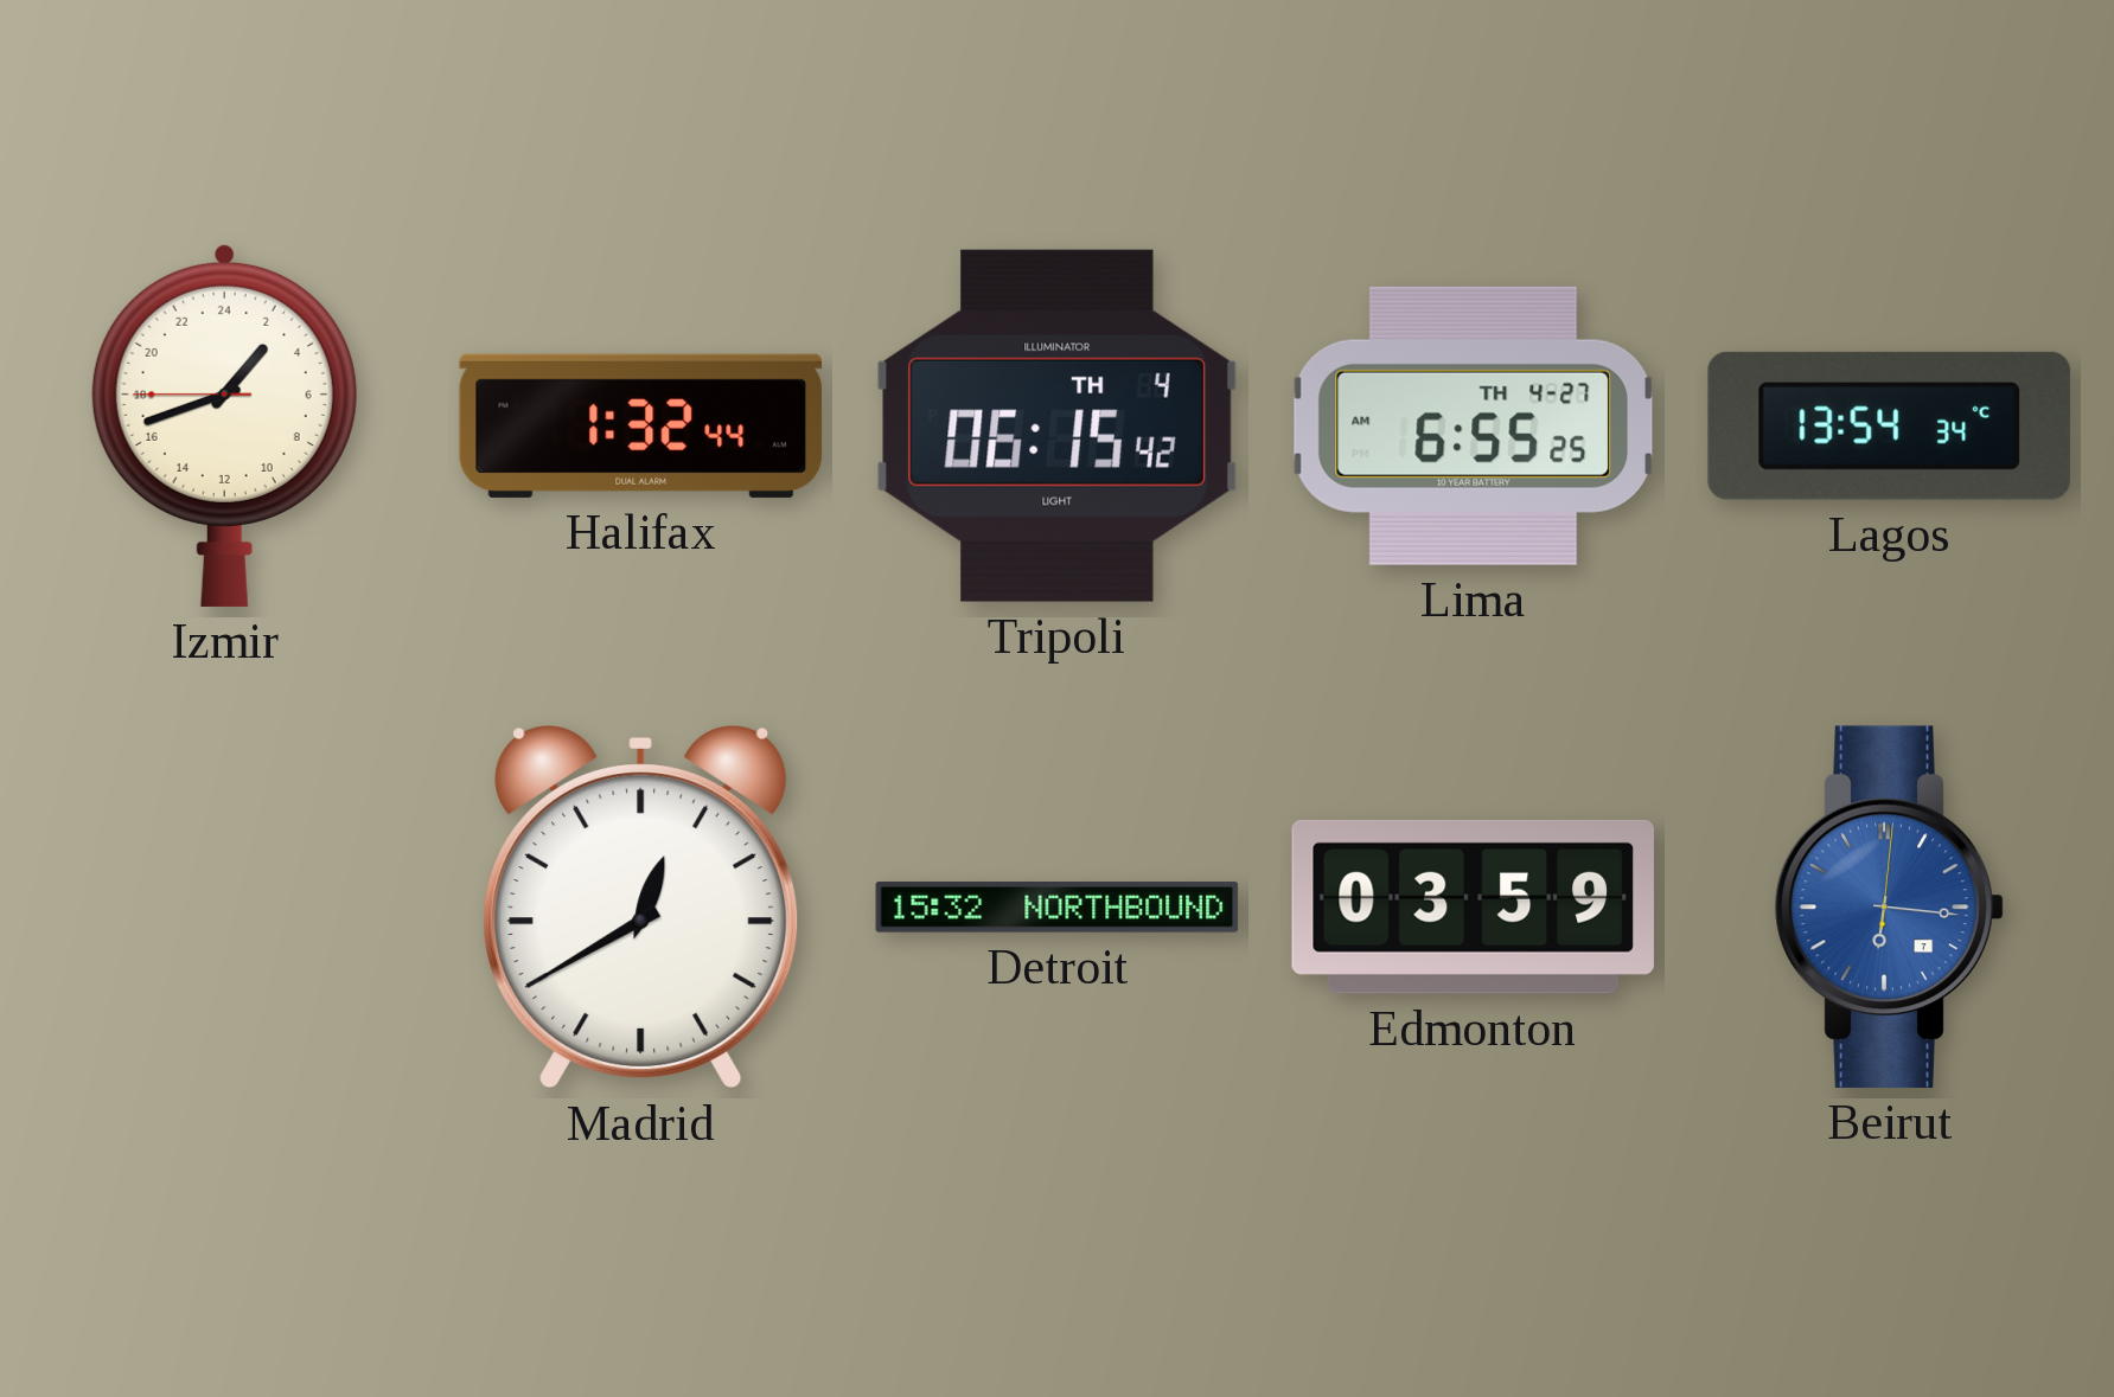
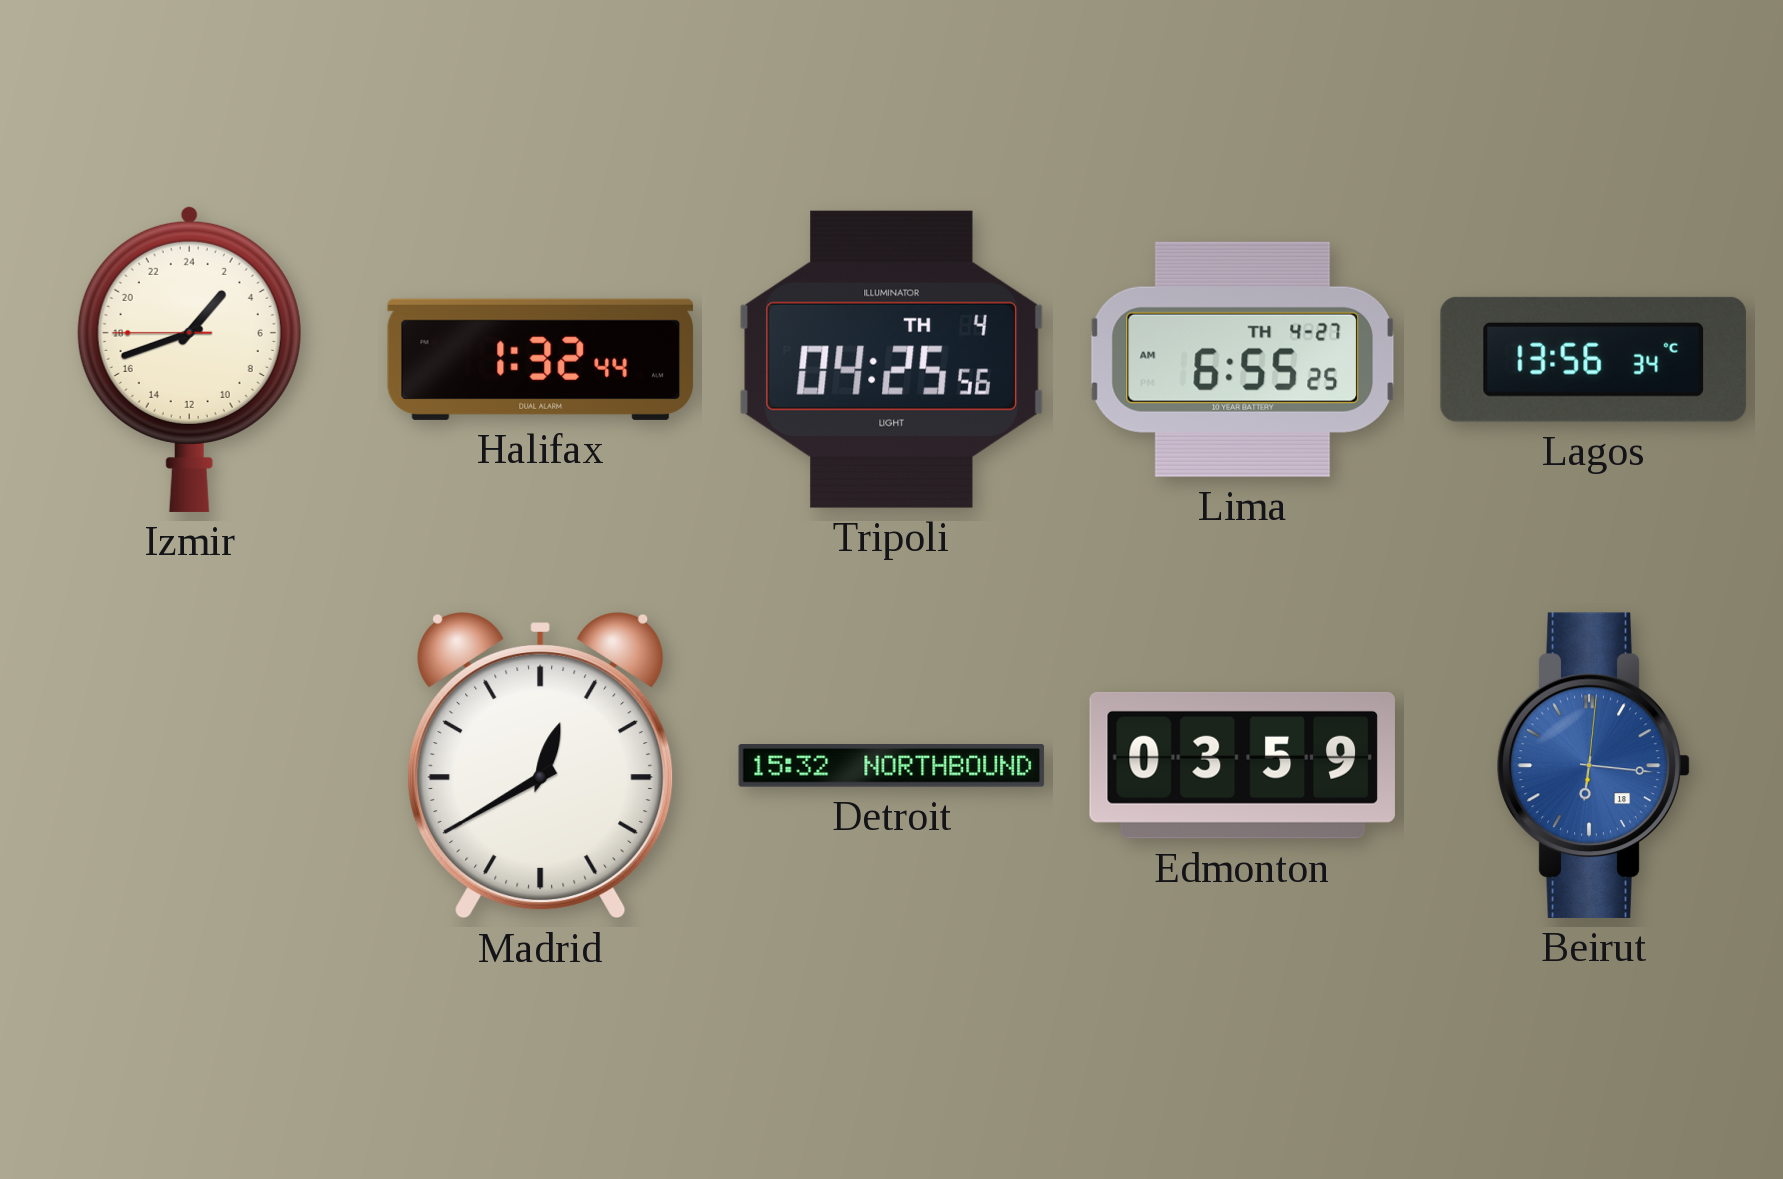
Tripoli: 06:15 -> 04:25
Lagos: 13:54 -> 13:56
Beirut date: 7 -> 18
